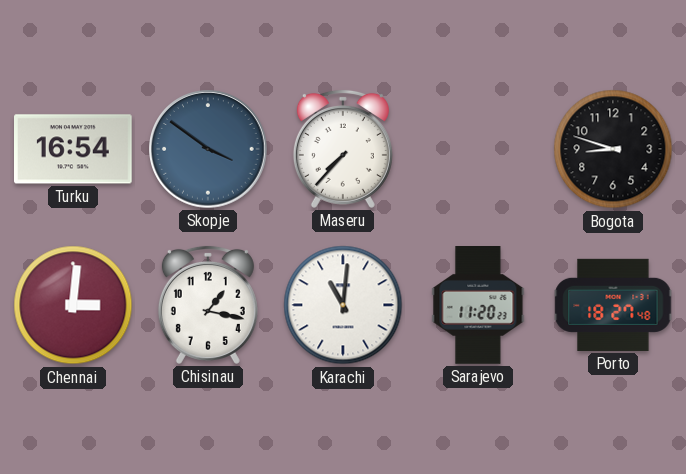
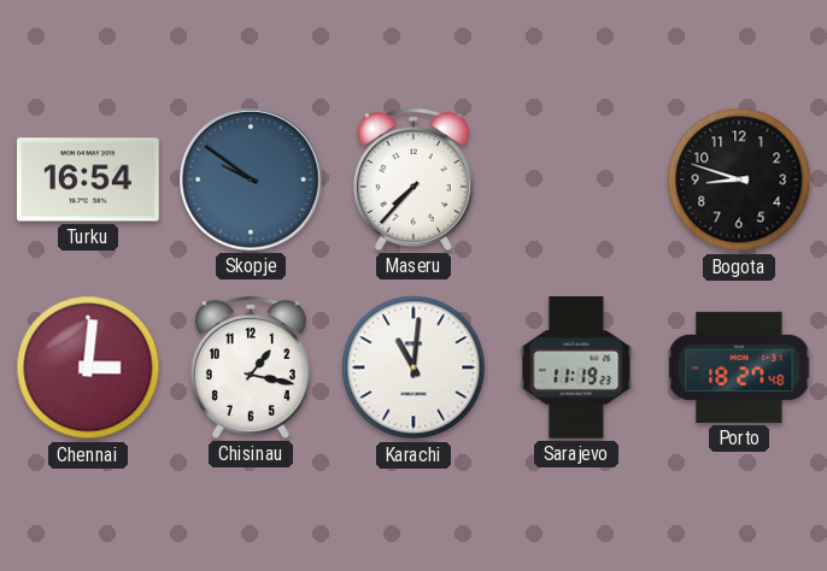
Skopje: 3:51 -> 9:51
Sarajevo: 11:20 -> 11:19
